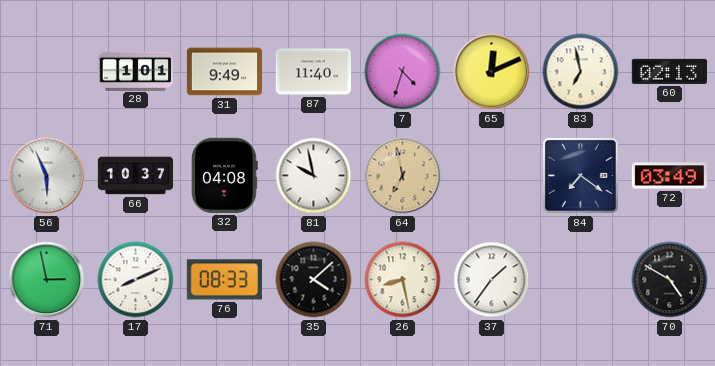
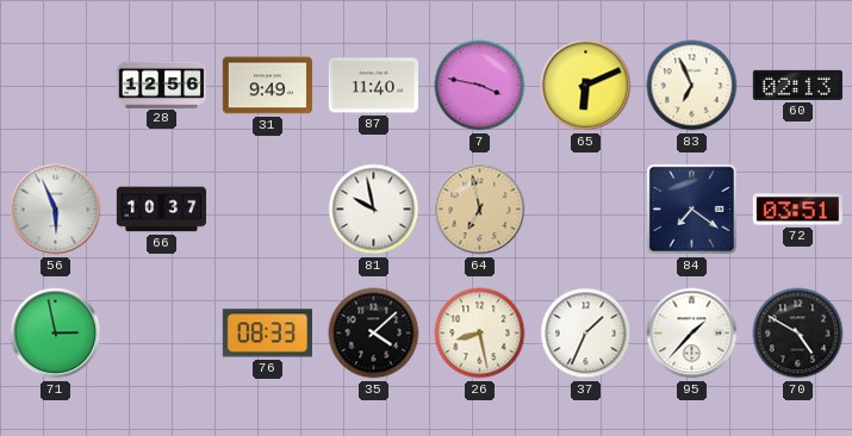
28: 1:01 -> 12:56
7: 4:33 -> 3:47
65: 12:11 -> 6:11
83: 6:58 -> 6:56
32: 04:08 -> none
72: 03:49 -> 03:51
17: 8:11 -> none
37: 1:36 -> 1:34
95: none -> 1:37
